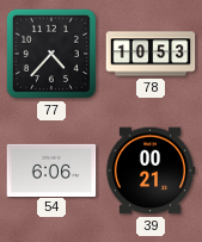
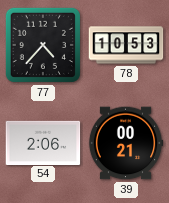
54: 6:06 -> 2:06
